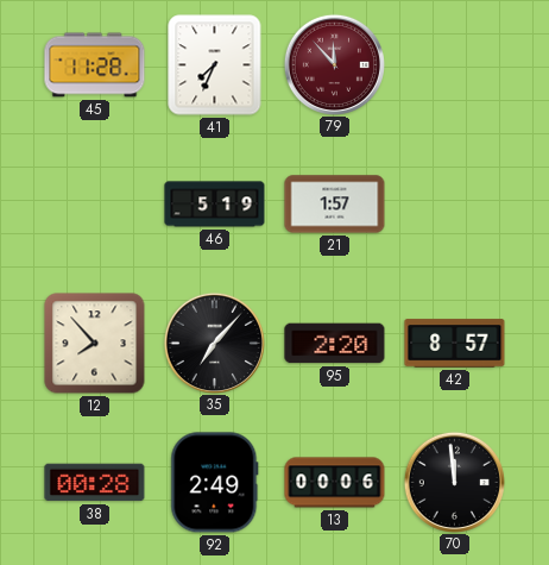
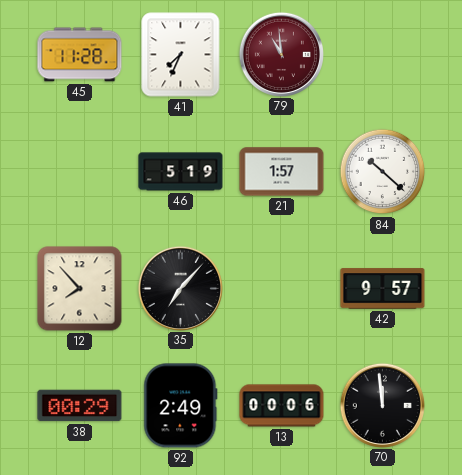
79: 11:53 -> 10:59
84: none -> 10:22
95: 2:20 -> none
42: 8:57 -> 9:57
38: 00:28 -> 00:29
